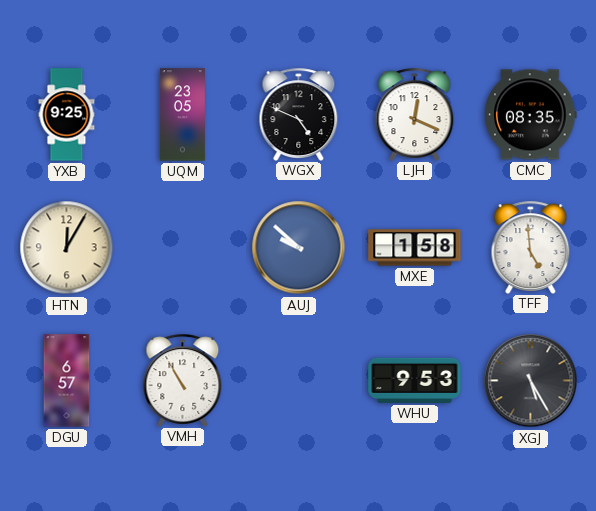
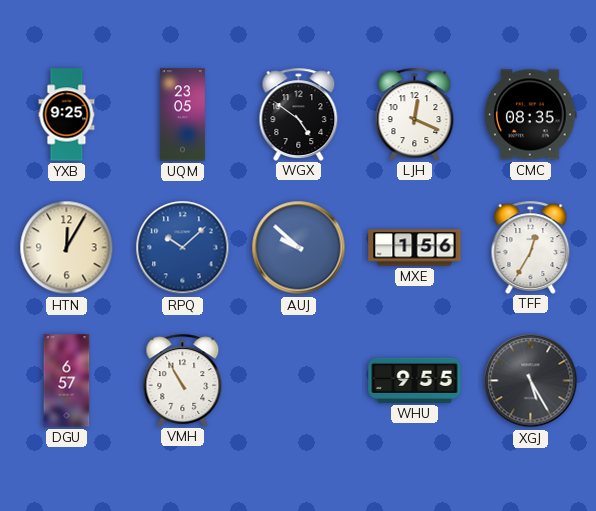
WGX: 4:49 -> 4:51
RPQ: none -> 10:08
MXE: 1:58 -> 1:56
TFF: 4:59 -> 12:35
WHU: 9:53 -> 9:55
